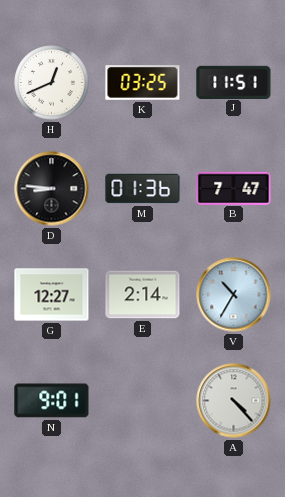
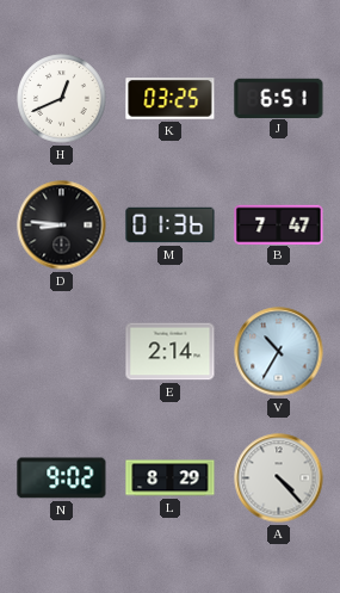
J: 11:51 -> 6:51
G: 12:27 -> none
N: 9:01 -> 9:02
L: none -> 8:29
